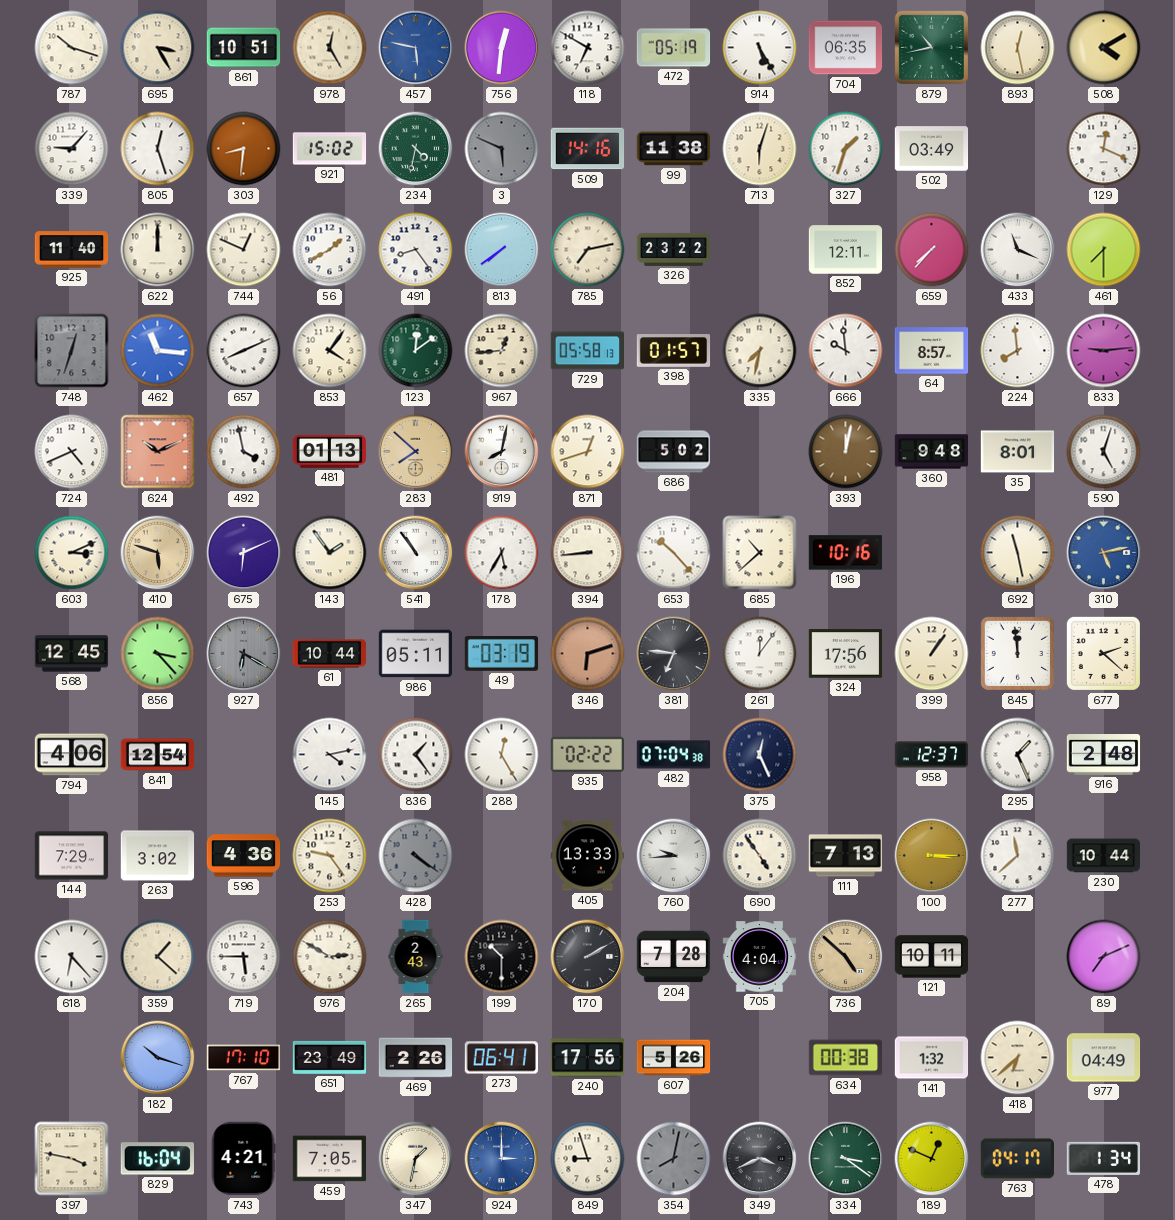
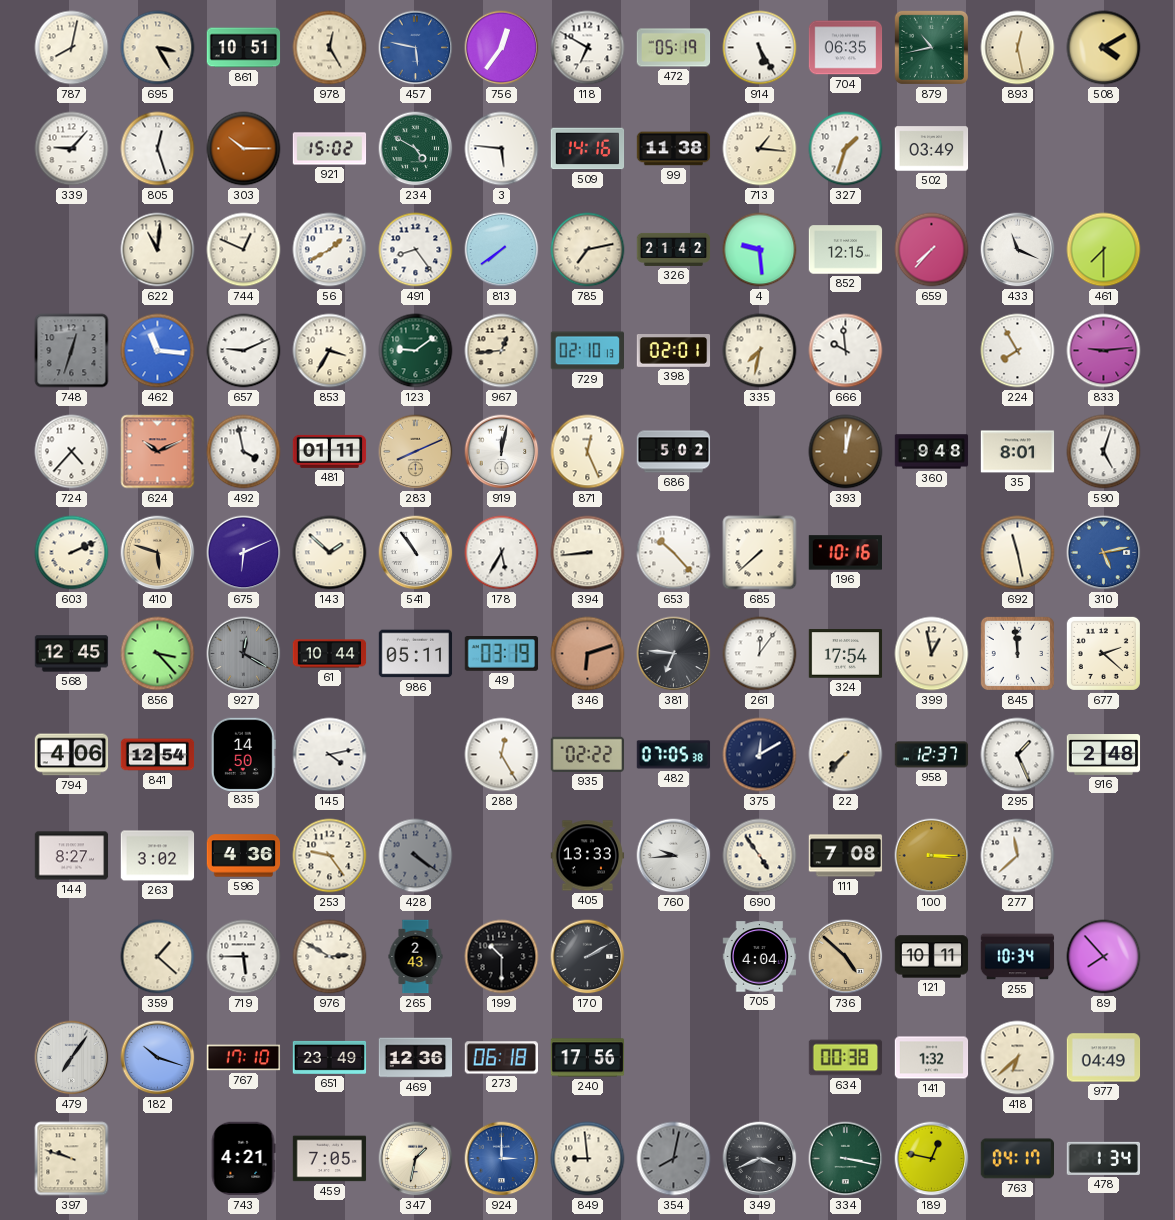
787: 10:18 -> 8:02
756: 12:31 -> 12:36
303: 8:31 -> 10:15
234: 4:32 -> 4:50
3: 5:49 -> 5:46
3 dial: grey -> white
713: 6:03 -> 1:16
129: 12:19 -> none
925: 11:40 -> none
622: 12:00 -> 11:01
326: 23:22 -> 21:42
4: none -> 9:29
852: 12:11 -> 12:15
657: 8:11 -> 9:11
853: 4:06 -> 3:35
123: 12:09 -> 9:09
729: 05:58 -> 02:10
398: 01:57 -> 02:01
64: 8:57 -> none
224: 7:59 -> 7:55
724: 4:41 -> 4:37
481: 01:13 -> 01:11
283: 7:52 -> 8:11
919: 8:02 -> 12:02
871: 12:42 -> 12:26
603: 3:11 -> 2:11
143: 1:54 -> 1:52
685: 10:38 -> 7:38
927: 6:20 -> 12:20
324: 17:56 -> 17:54
399: 1:06 -> 12:58
835: none -> 14:50
836: 1:24 -> none
482: 07:04 -> 07:05
375: 12:26 -> 12:10
22: none -> 7:37
144: 7:29 -> 8:27
111: 7:13 -> 7:08
230: 10:44 -> none
618: 6:23 -> none
204: 7:28 -> none
255: none -> 10:34
89: 7:11 -> 7:53
479: none -> 7:06
469: 2:26 -> 12:36
273: 06:41 -> 06:18
607: 5:26 -> none
397: 3:47 -> 9:48
829: 16:04 -> none
849: 8:57 -> 8:59
334: 3:21 -> 3:17
189: 12:49 -> 12:47
